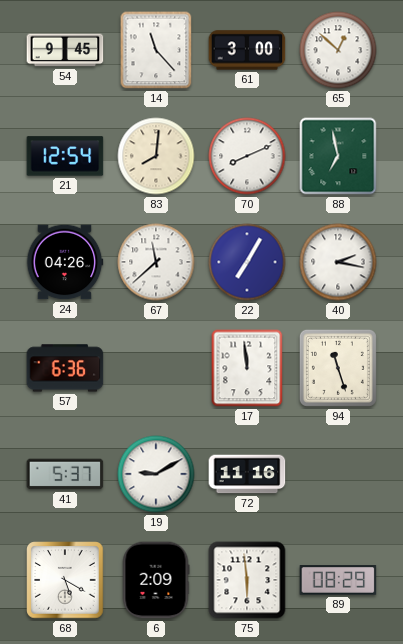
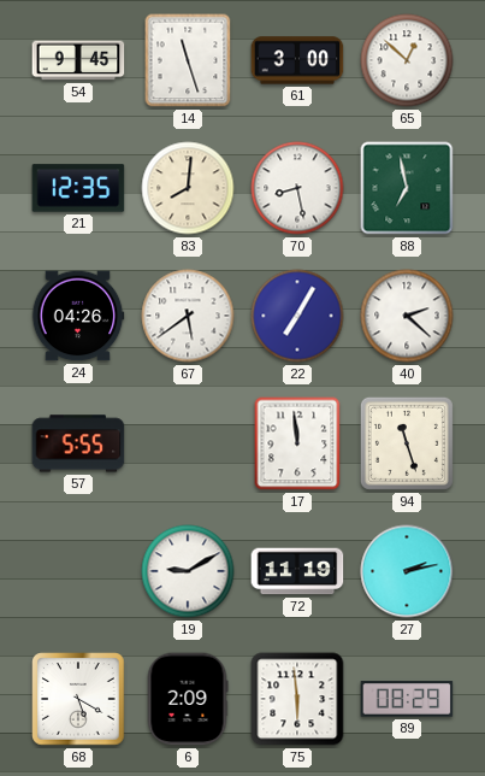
14: 11:23 -> 11:27
21: 12:54 -> 12:35
70: 8:11 -> 8:28
67: 11:38 -> 5:39
40: 2:17 -> 2:22
57: 6:36 -> 5:55
41: 5:37 -> none
72: 11:16 -> 11:19
27: none -> 2:13
